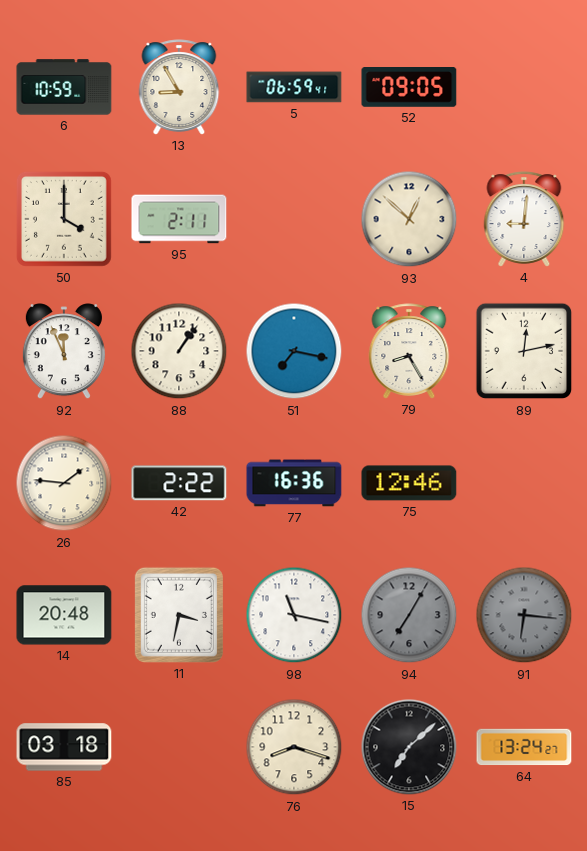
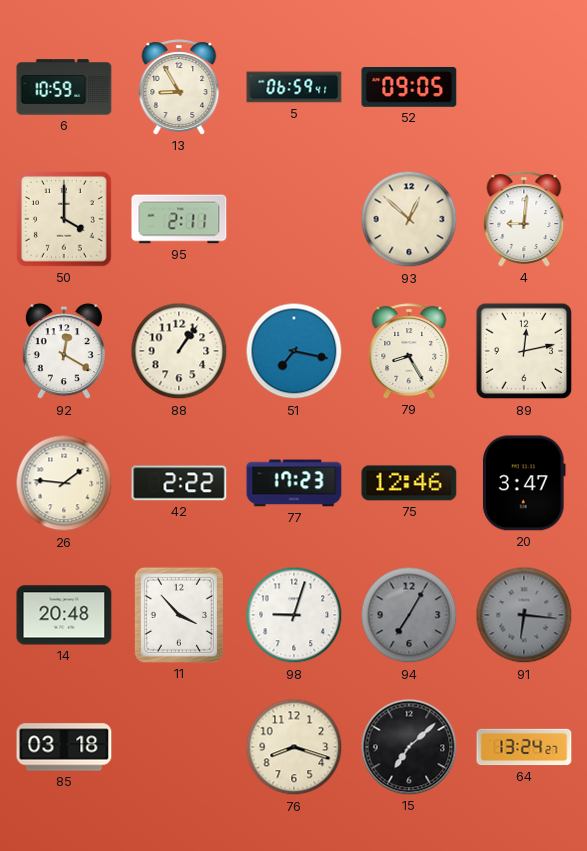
92: 11:56 -> 12:20
77: 16:36 -> 17:23
20: none -> 3:47
11: 3:32 -> 3:53
98: 11:17 -> 9:03
